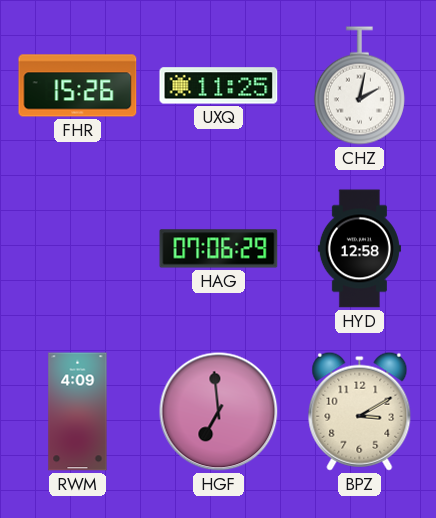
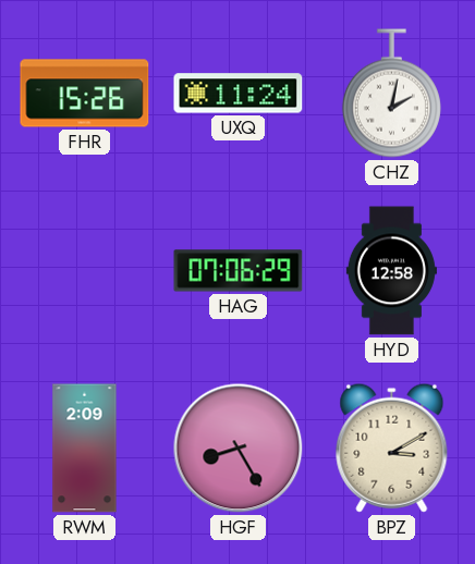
UXQ: 11:25 -> 11:24
RWM: 4:09 -> 2:09
HGF: 6:59 -> 8:25
